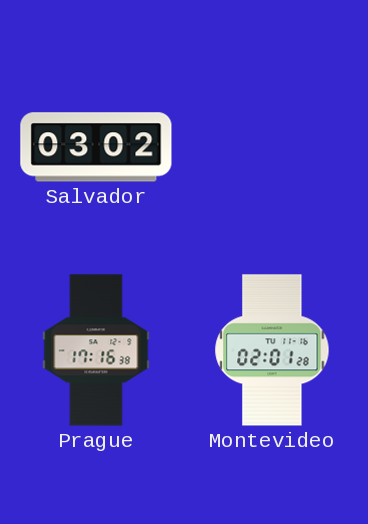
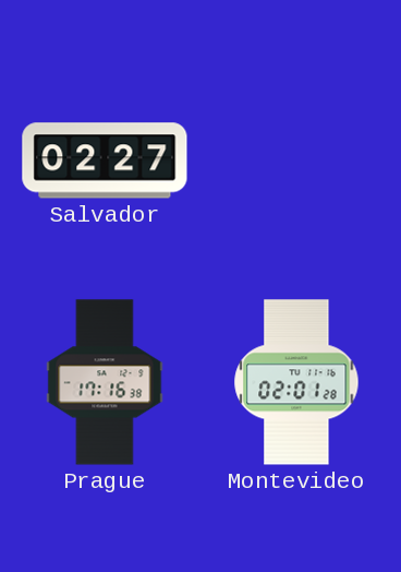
Salvador: 03:02 -> 02:27
